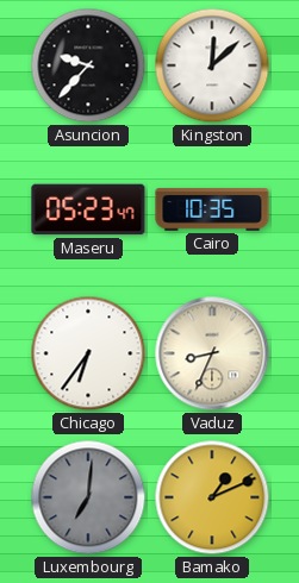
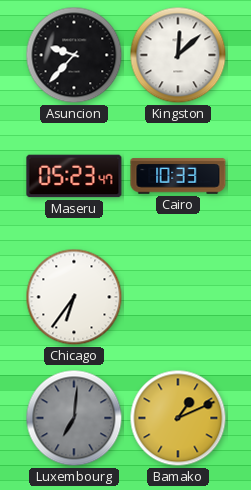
Cairo: 10:35 -> 10:33
Vaduz: 8:34 -> none
